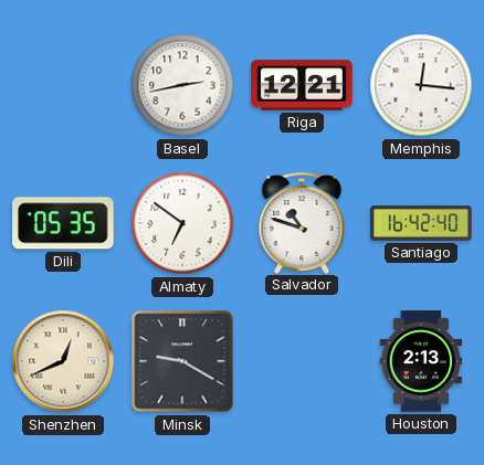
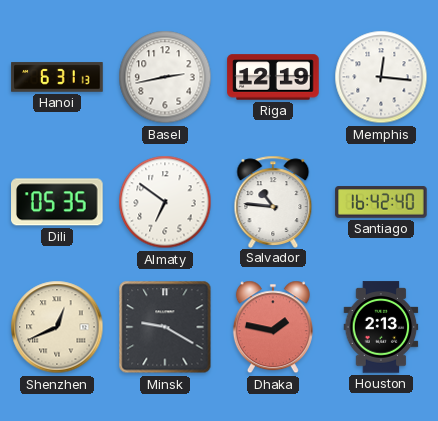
Hanoi: none -> 6:31
Riga: 12:21 -> 12:19
Salvador: 10:48 -> 10:46
Dhaka: none -> 1:47
